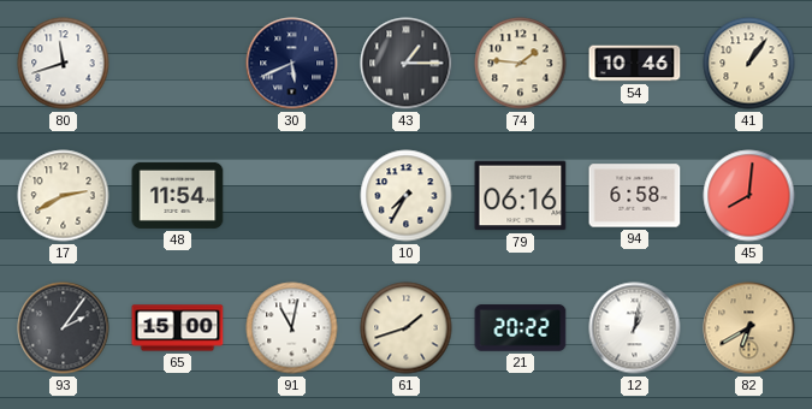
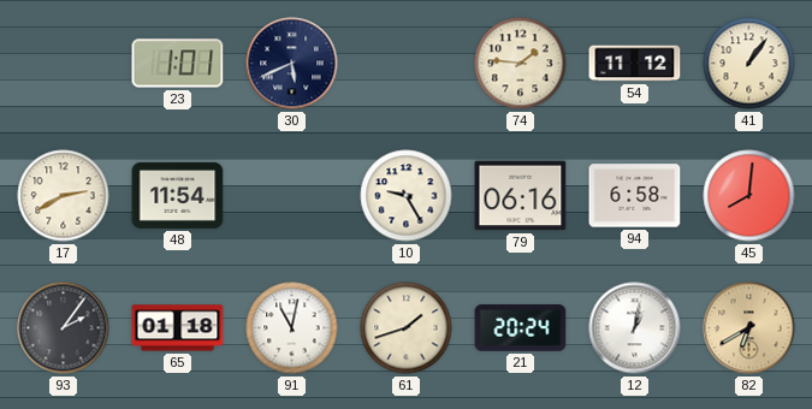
80: 11:42 -> none
23: none -> 1:01
43: 1:15 -> none
54: 10:46 -> 11:12
10: 7:35 -> 9:25
65: 15:00 -> 01:18
21: 20:22 -> 20:24
